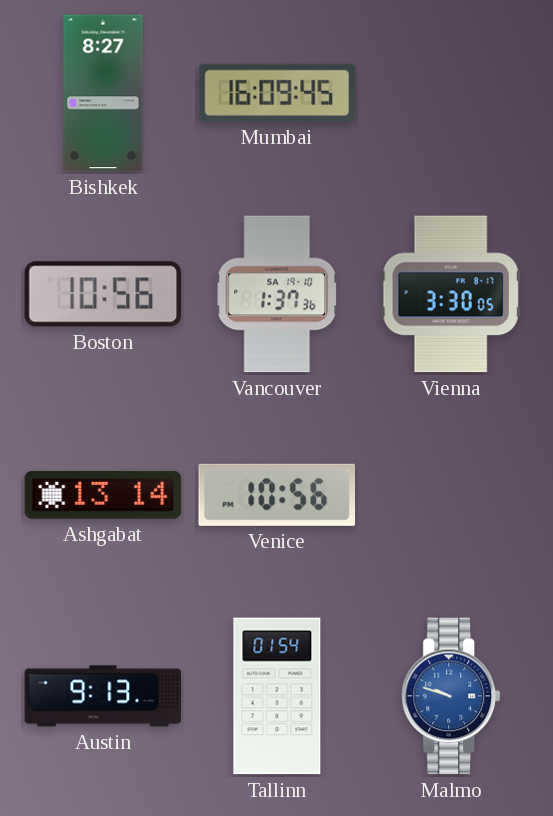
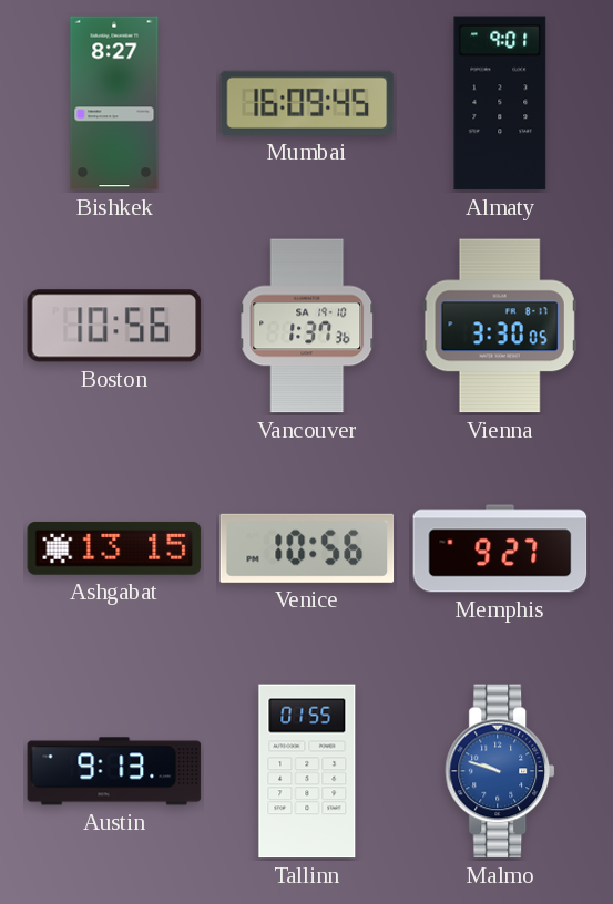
Almaty: none -> 9:01
Ashgabat: 13:14 -> 13:15
Memphis: none -> 9:27
Tallinn: 01:54 -> 01:55
